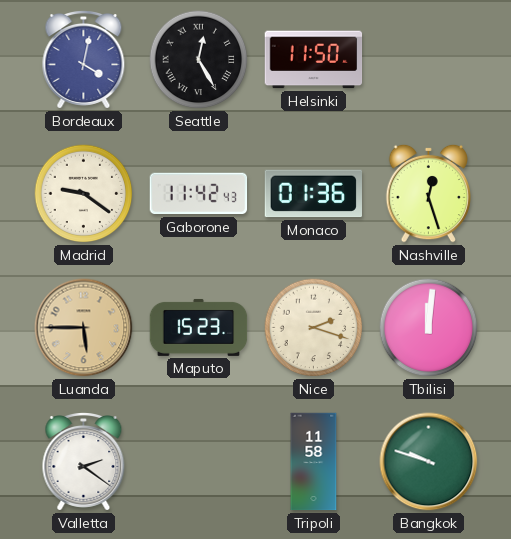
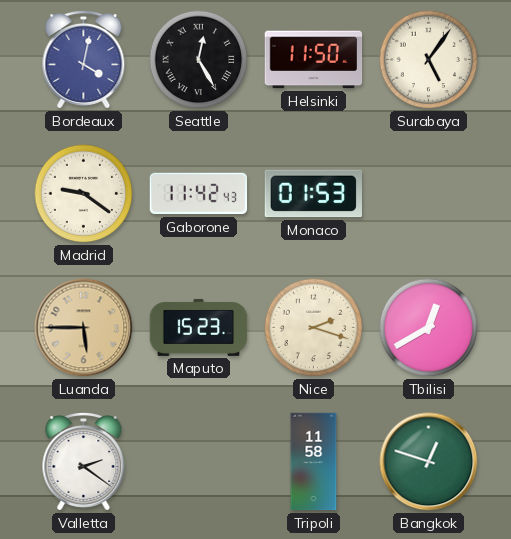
Surabaya: none -> 5:06
Monaco: 01:36 -> 01:53
Nashville: 12:27 -> none
Tbilisi: 12:01 -> 12:40
Bangkok: 9:48 -> 12:48
